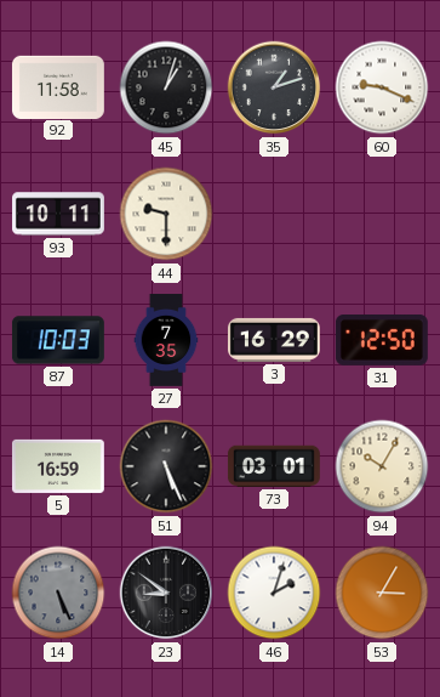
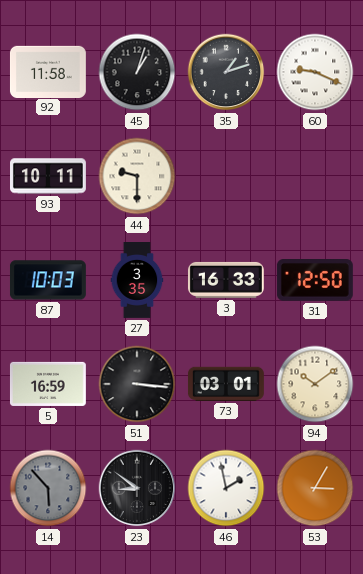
27: 7:35 -> 3:35
3: 16:29 -> 16:33
51: 5:26 -> 3:16
94: 10:05 -> 10:09
14: 5:26 -> 5:53
46: 2:03 -> 1:58
